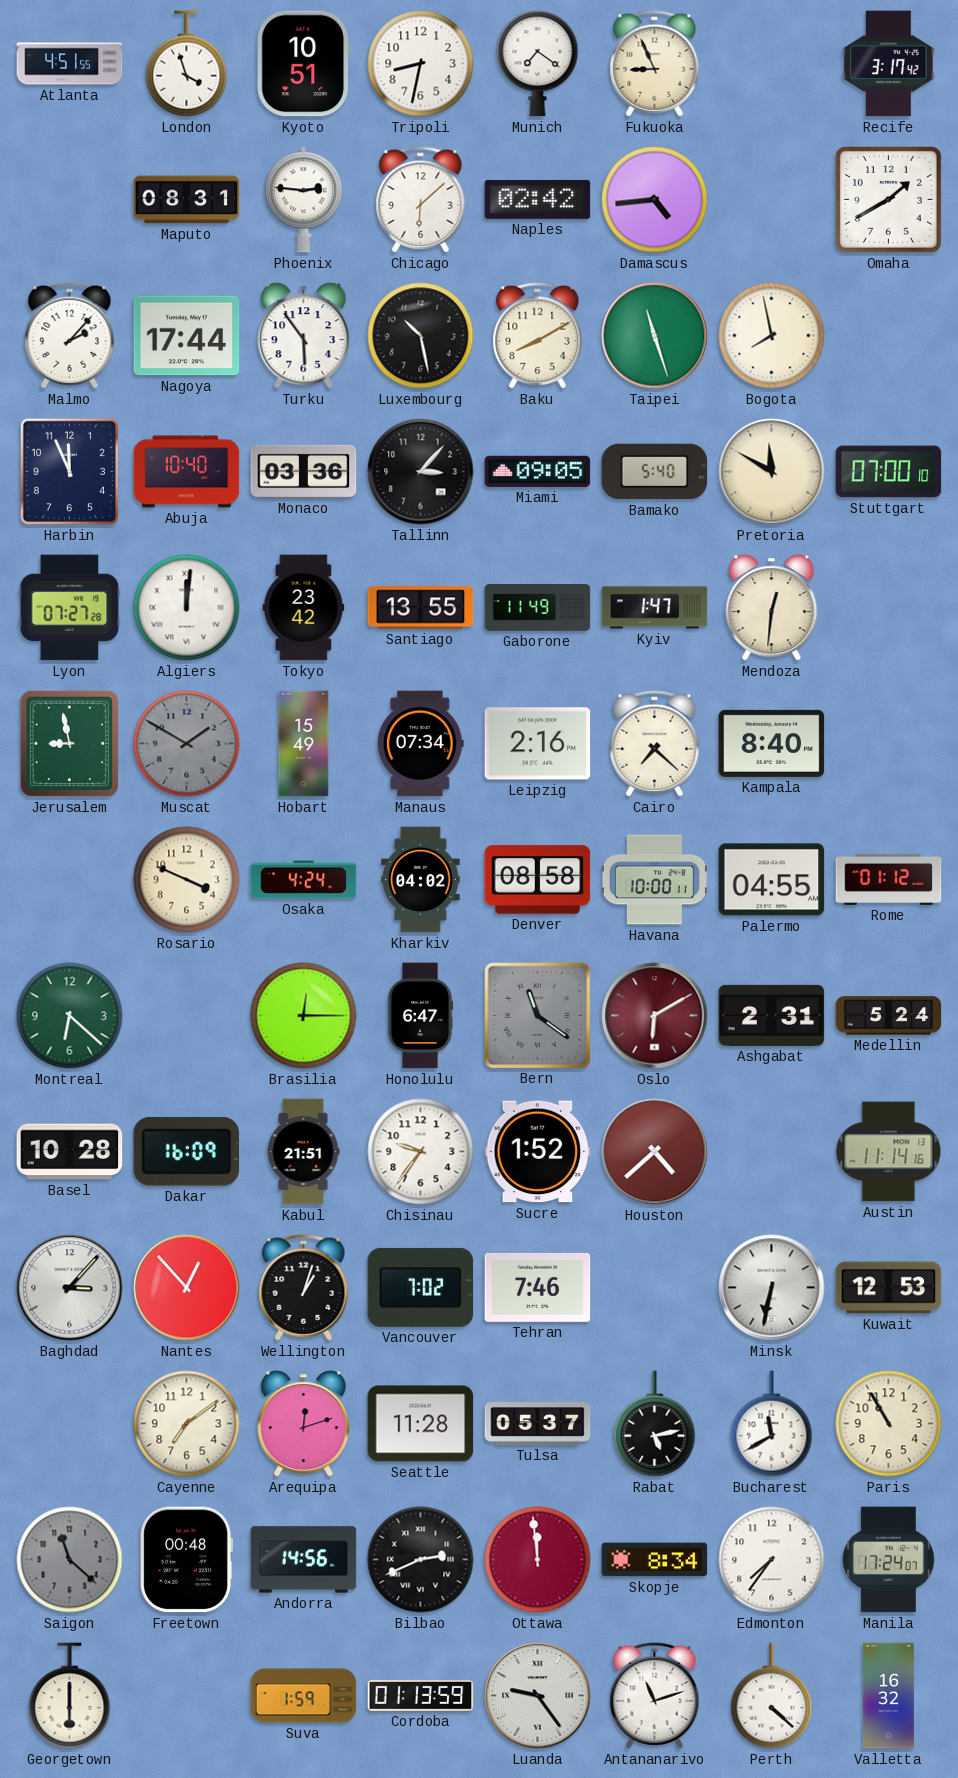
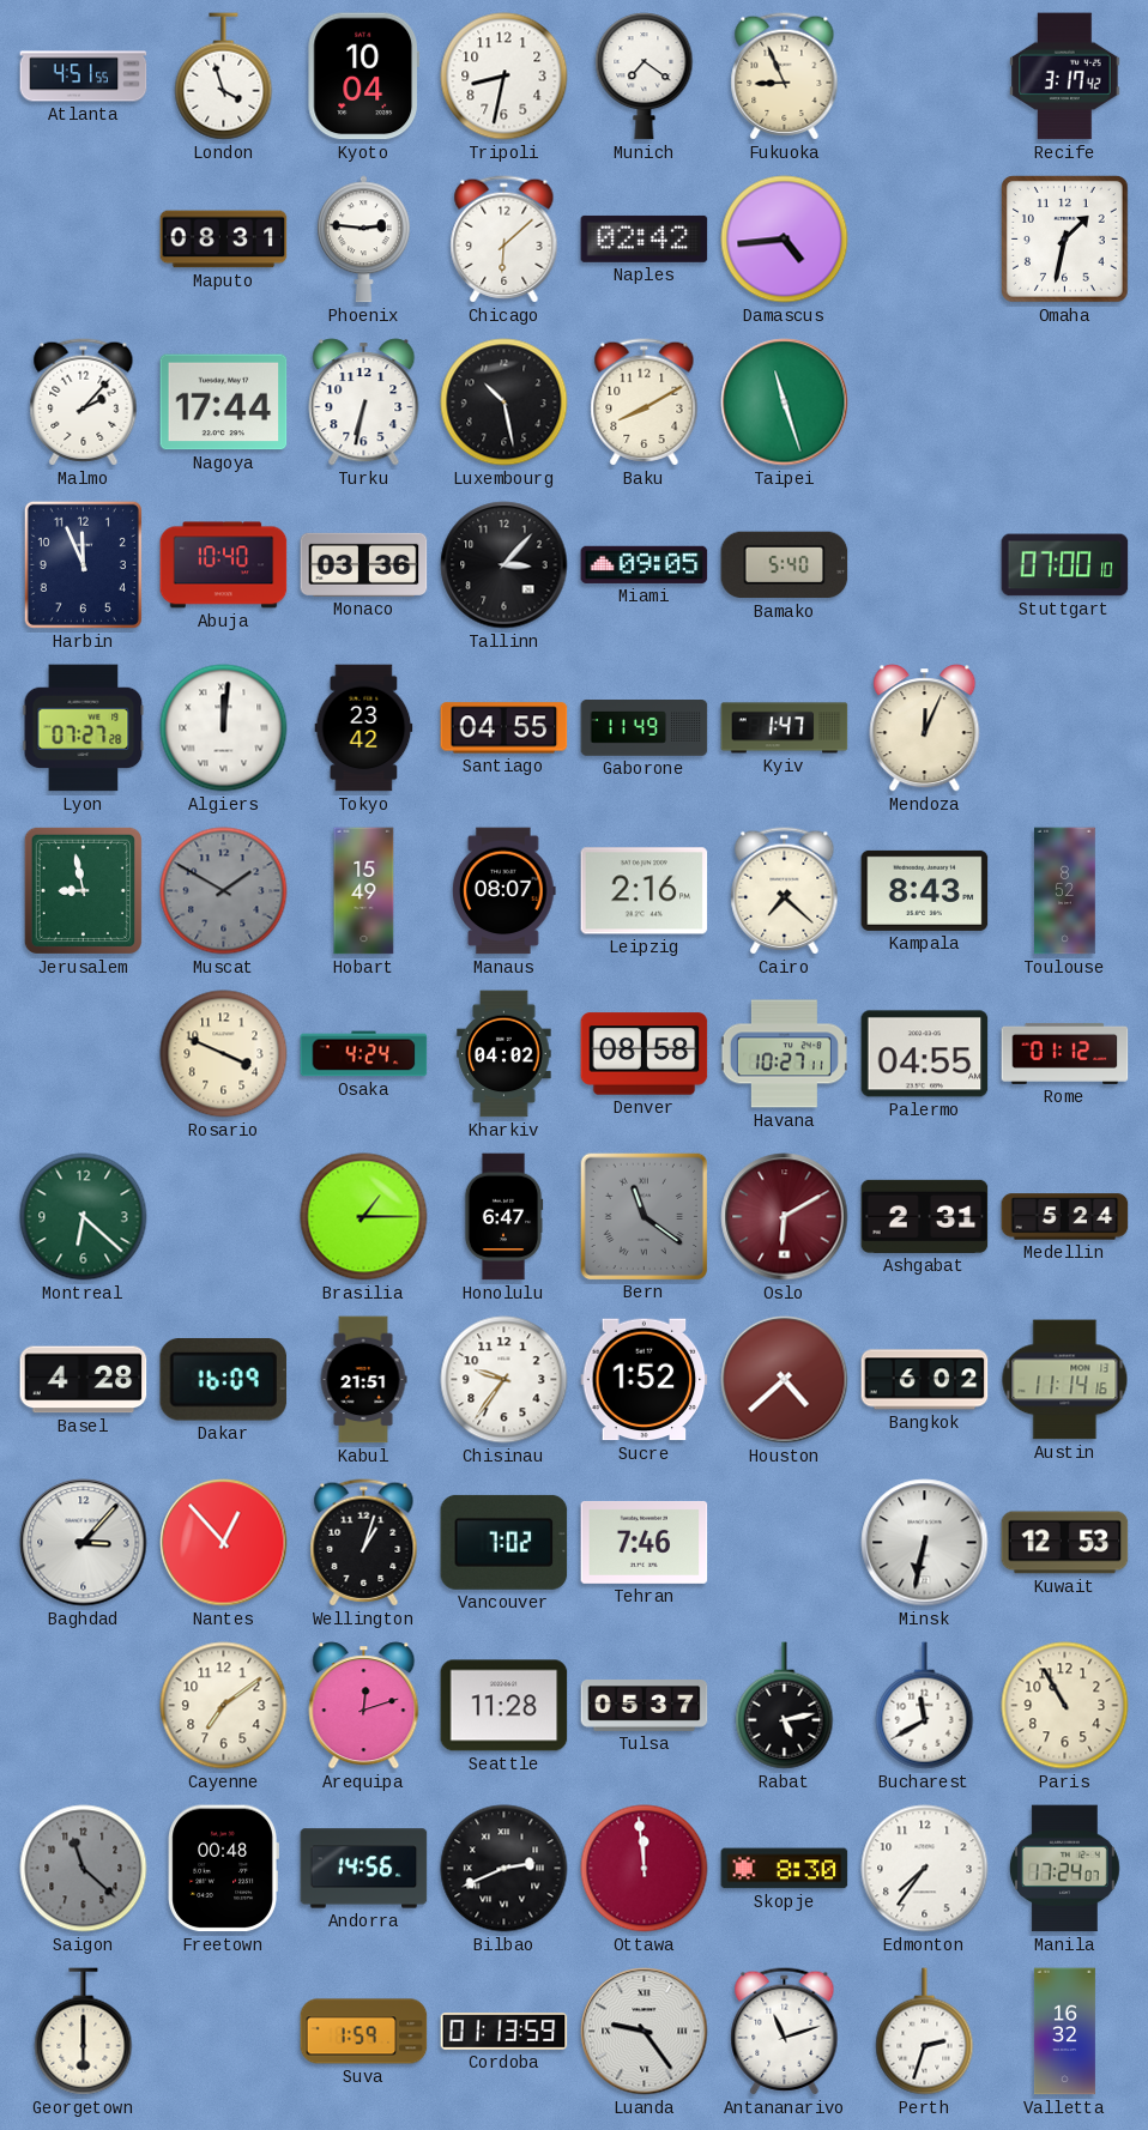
Kyoto: 10:51 -> 10:04
Omaha: 1:40 -> 1:32
Turku: 5:54 -> 6:32
Bogota: 7:58 -> none
Pretoria: 11:50 -> none
Santiago: 13:55 -> 04:55
Mendoza: 12:31 -> 12:04
Manaus: 07:34 -> 08:07
Kampala: 8:40 -> 8:43
Toulouse: none -> 8:52
Havana: 10:00 -> 10:27
Brasilia: 12:15 -> 1:15
Basel: 10:28 -> 4:28
Bangkok: none -> 6:02
Skopje: 8:34 -> 8:30
Perth: 4:22 -> 2:33
